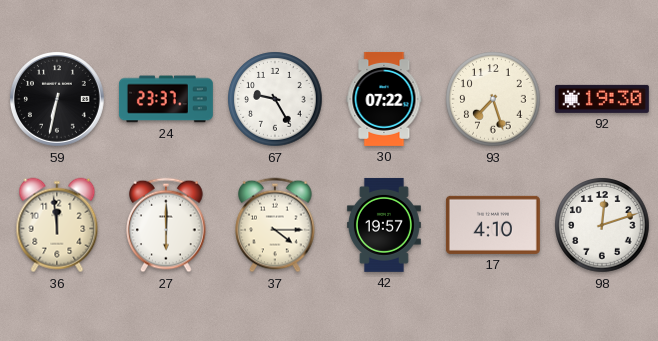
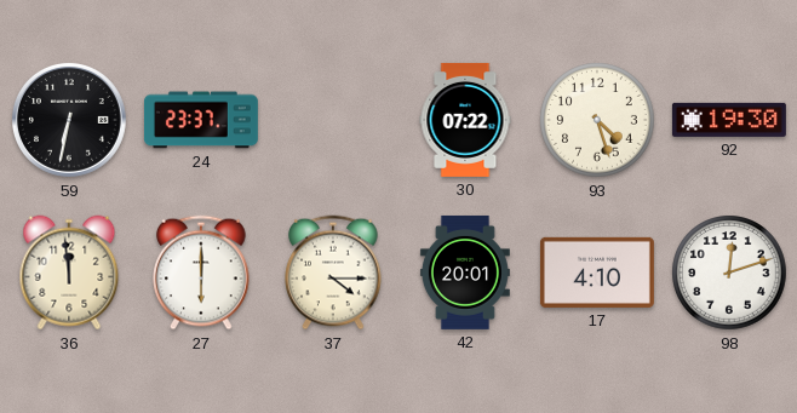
67: 9:25 -> none
93: 7:27 -> 4:27
42: 19:57 -> 20:01
